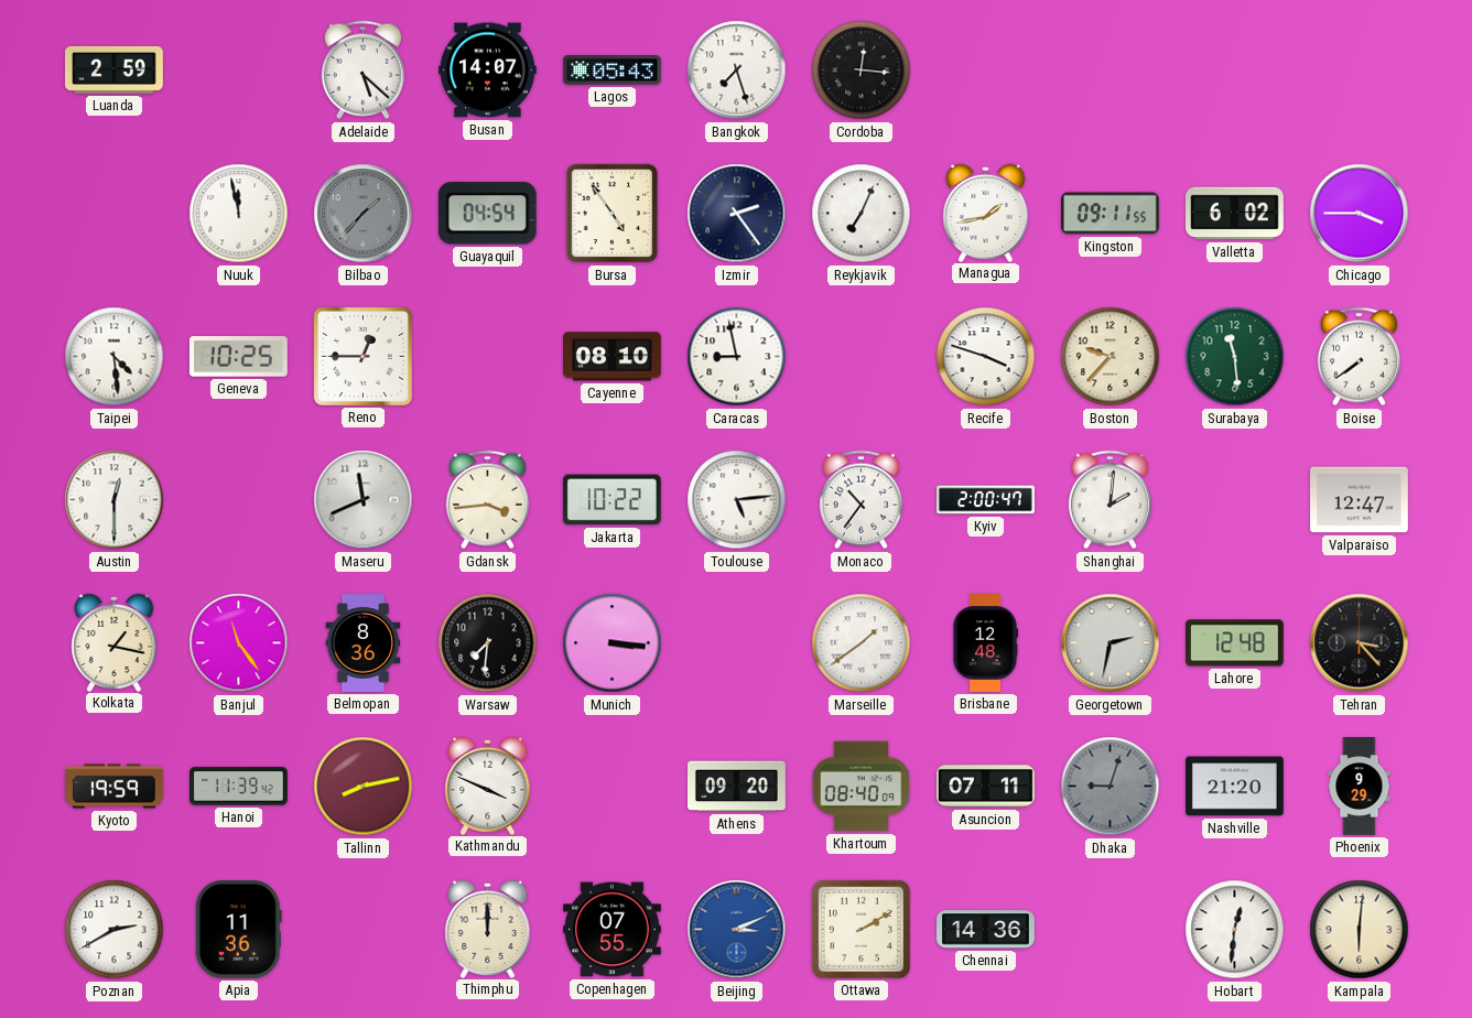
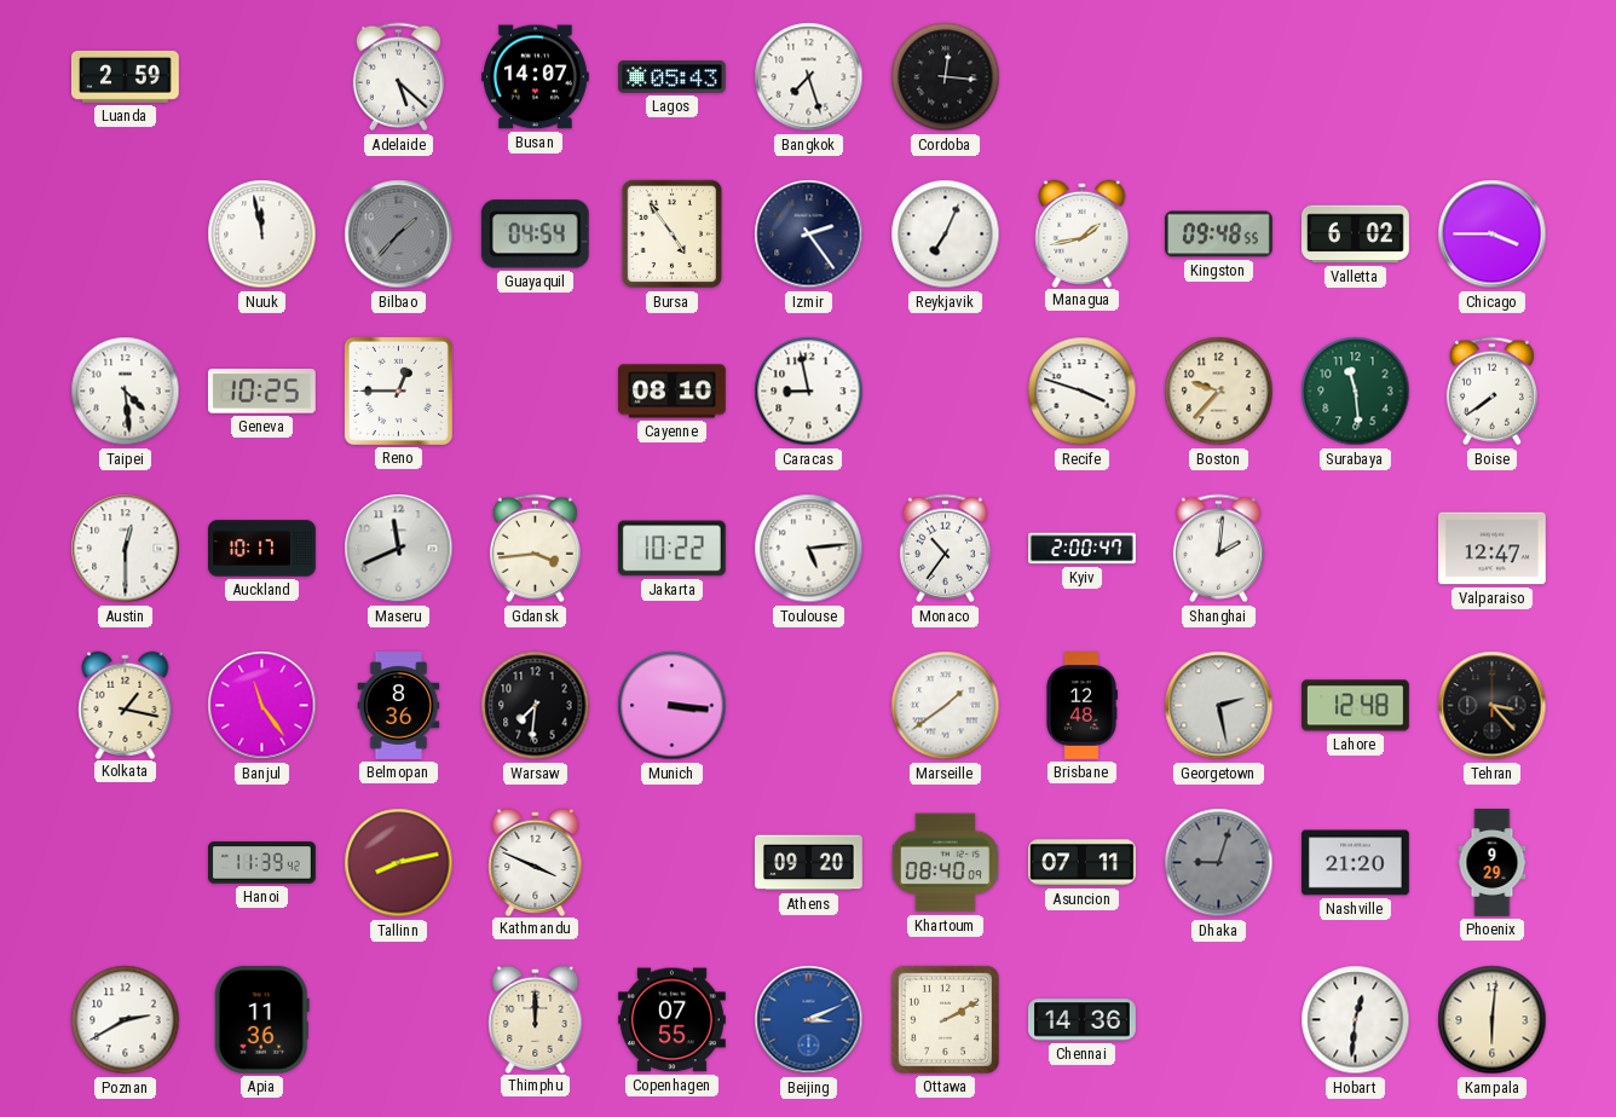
Kingston: 09:11 -> 09:48
Auckland: none -> 10:17
Georgetown: 2:32 -> 2:28
Kyoto: 19:59 -> none
